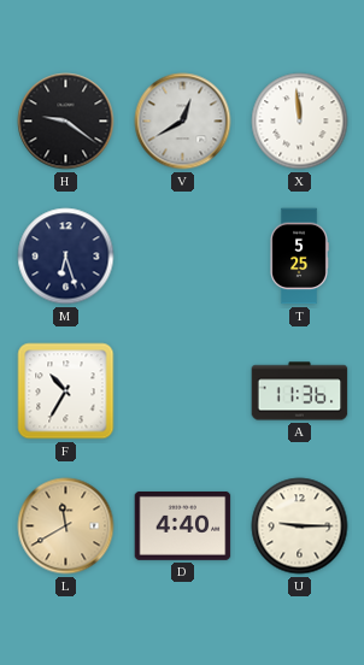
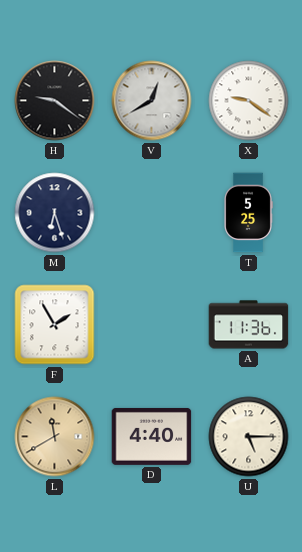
X: 11:59 -> 9:21
F: 10:35 -> 1:55
U: 9:15 -> 5:15
